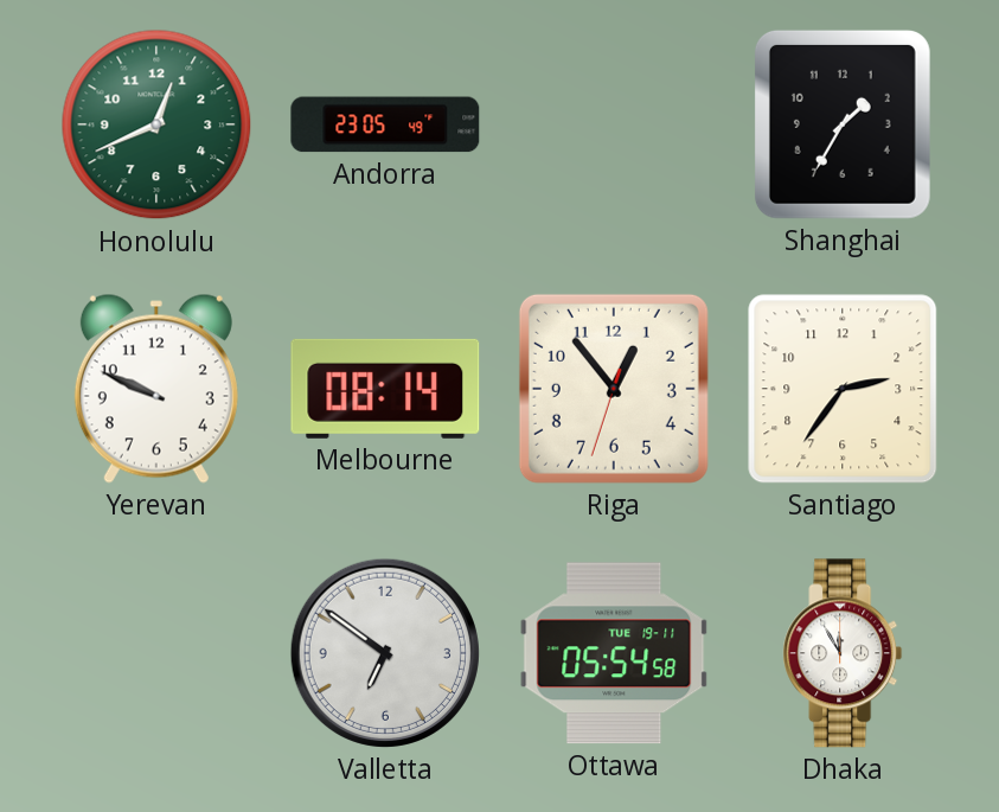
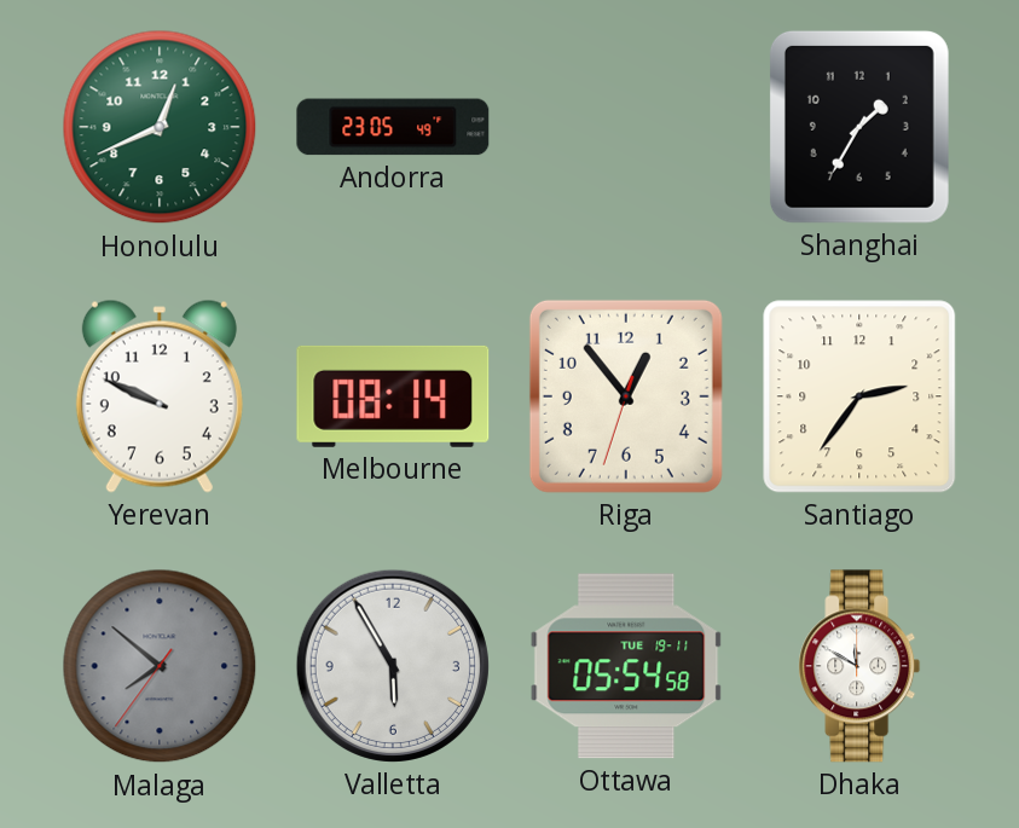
Malaga: none -> 7:51
Valletta: 6:51 -> 5:55
Dhaka: 11:55 -> 11:50
